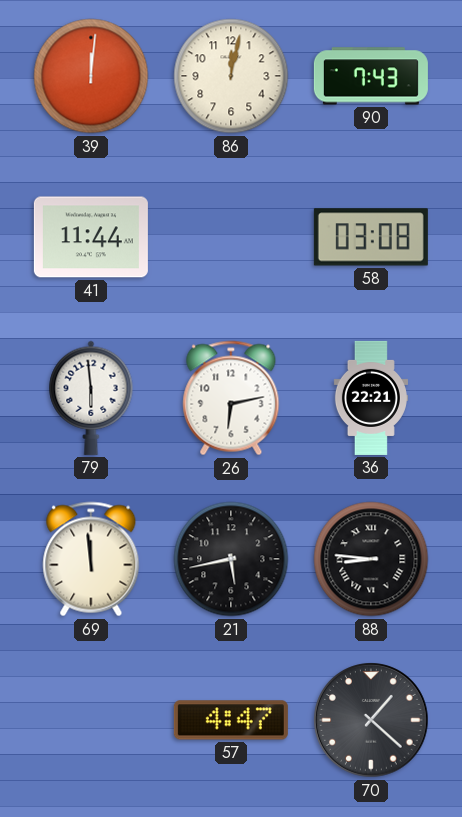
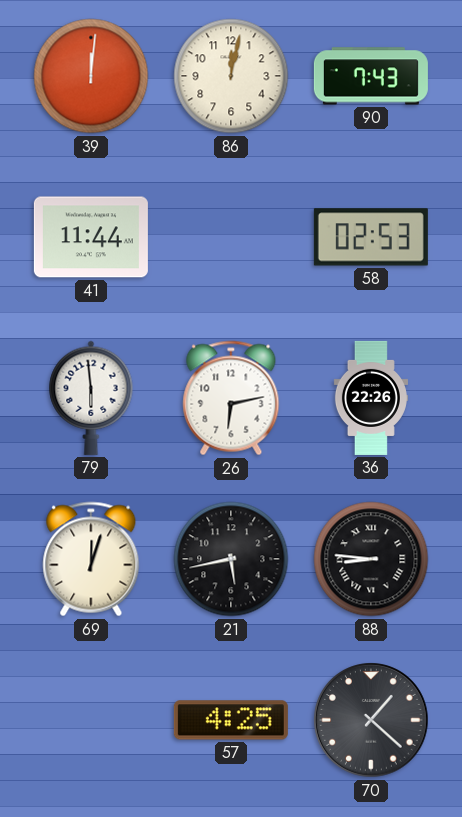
58: 03:08 -> 02:53
36: 22:21 -> 22:26
69: 11:59 -> 12:03
57: 4:47 -> 4:25
